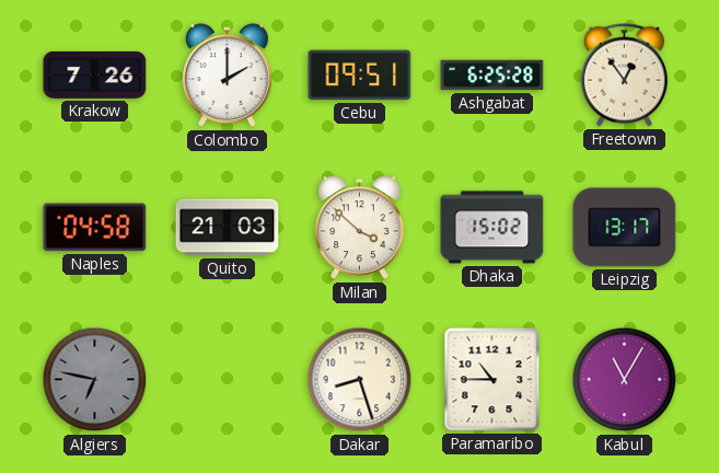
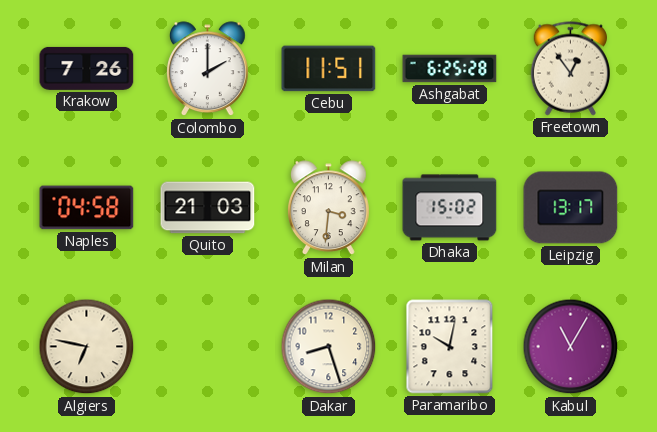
Cebu: 09:51 -> 11:51
Milan: 3:52 -> 3:31
Algiers dial: grey -> cream
Paramaribo: 10:45 -> 10:02
